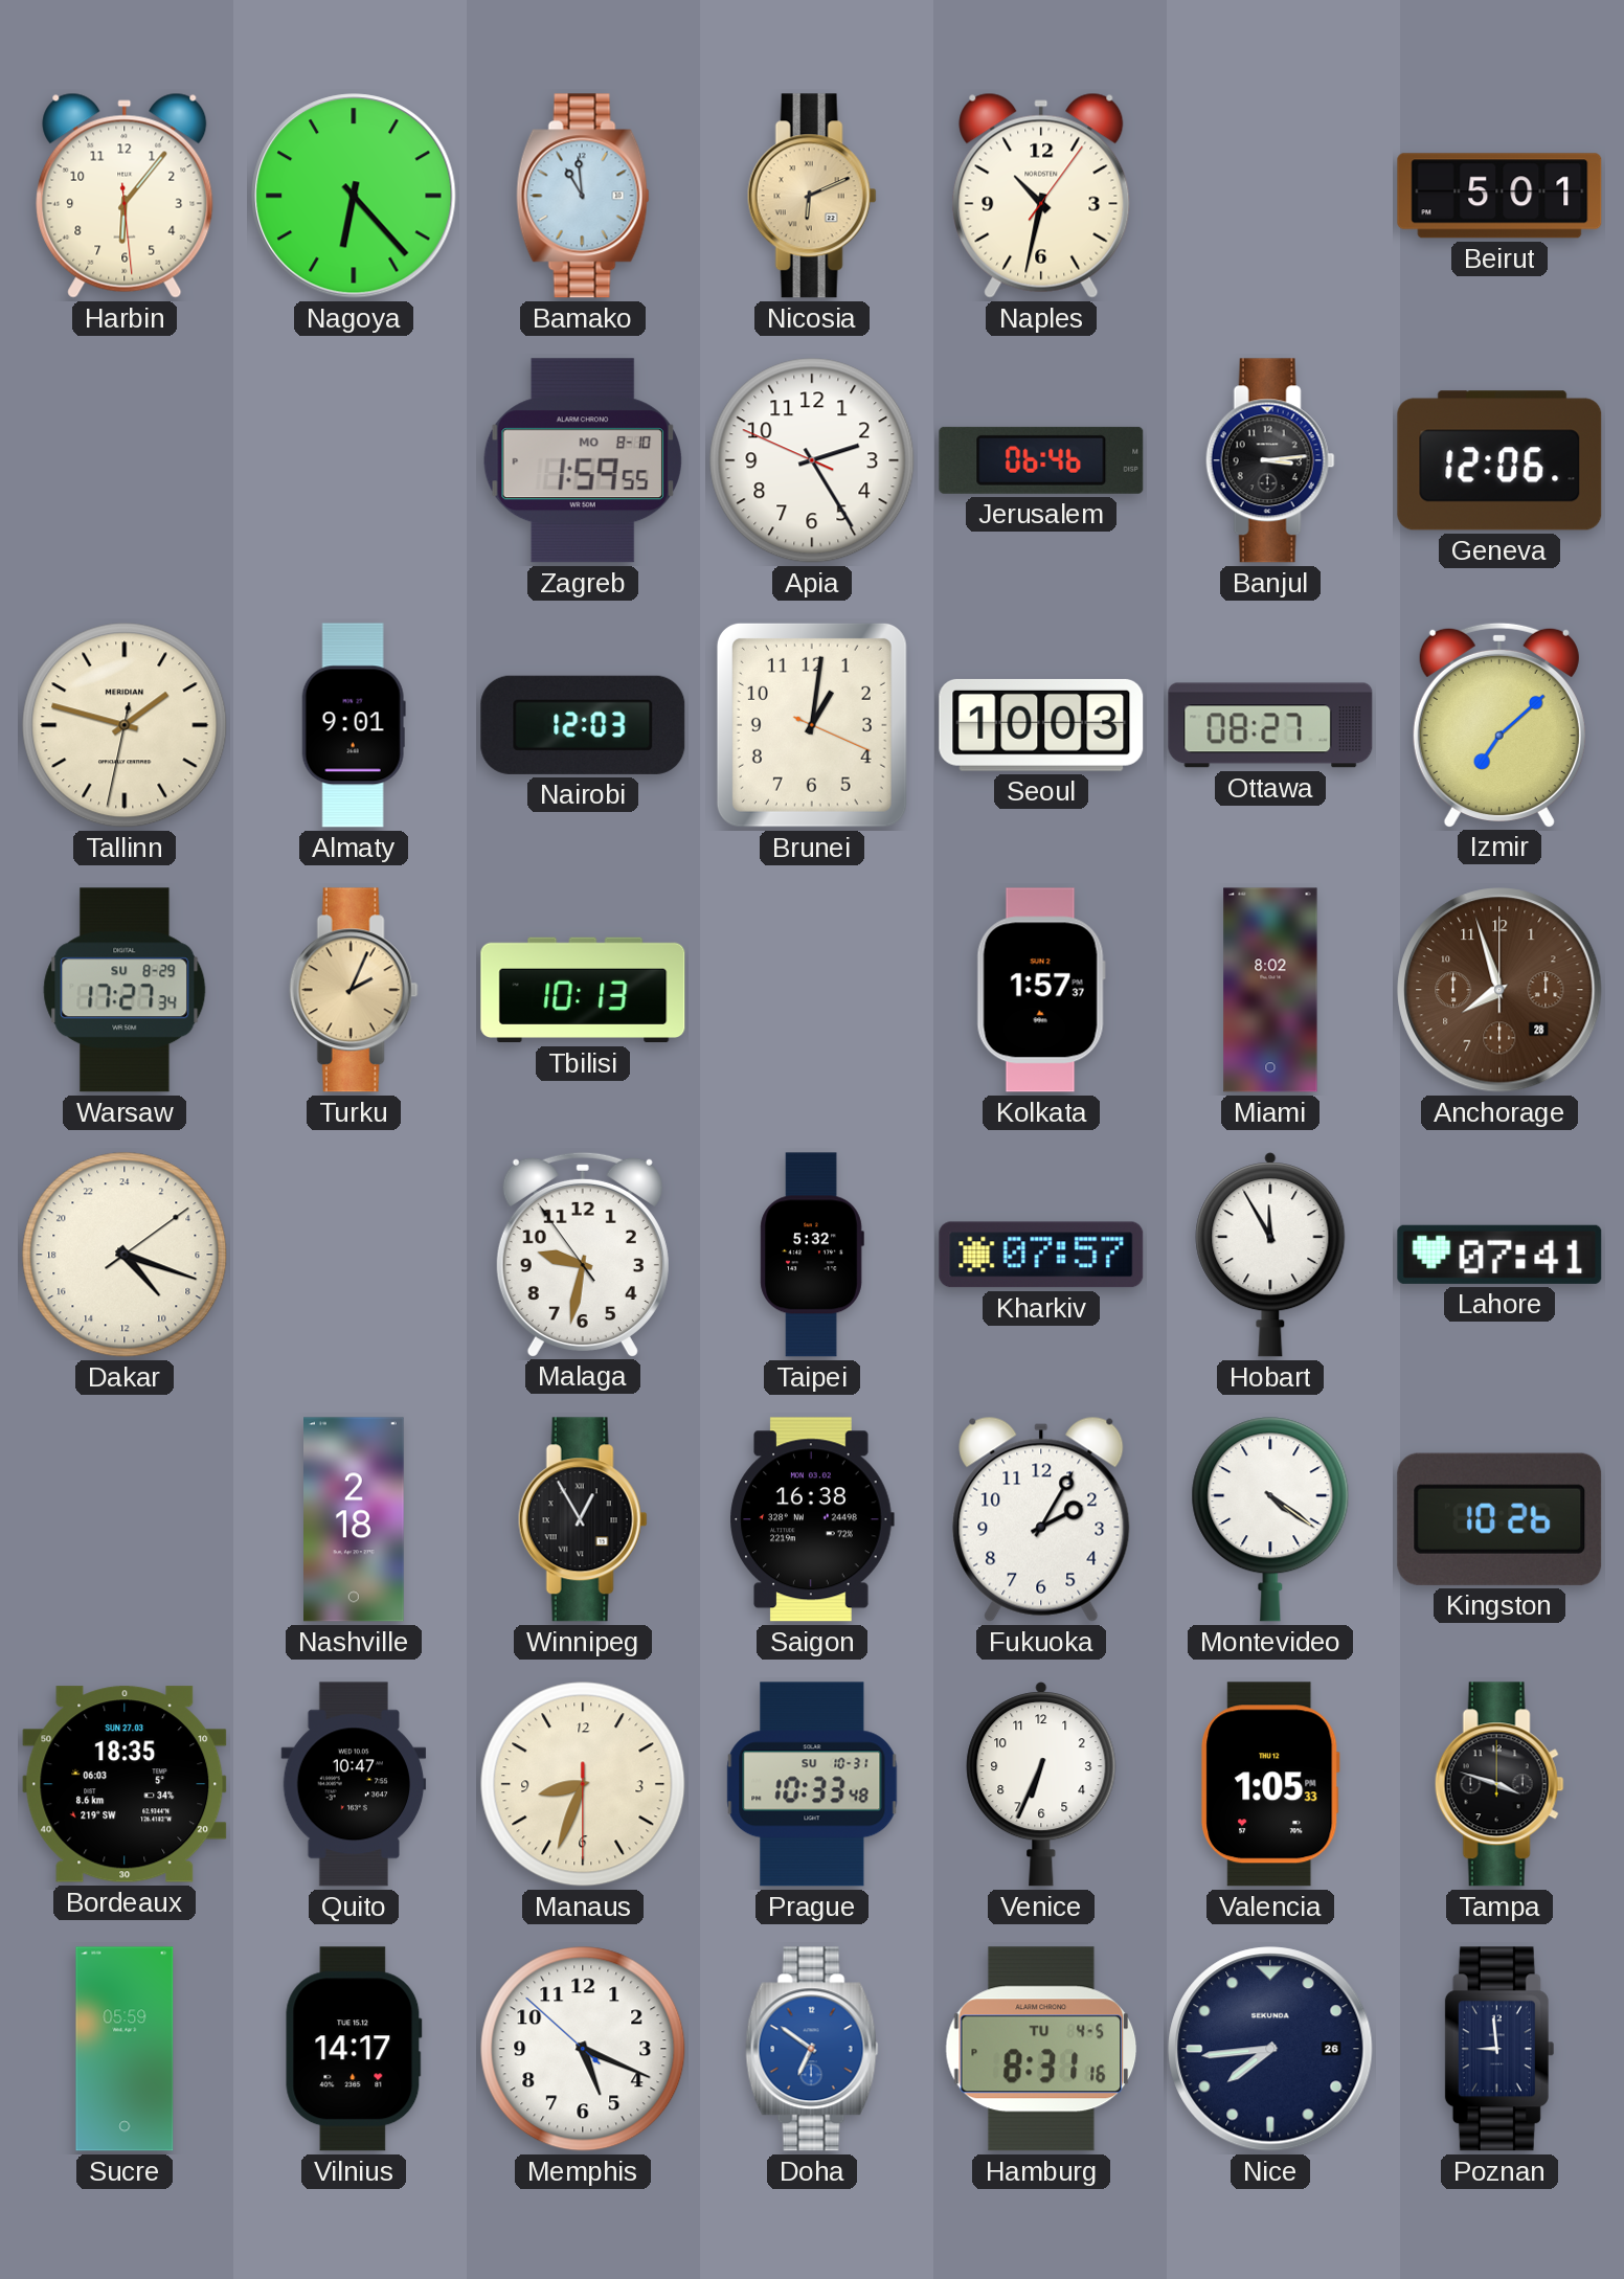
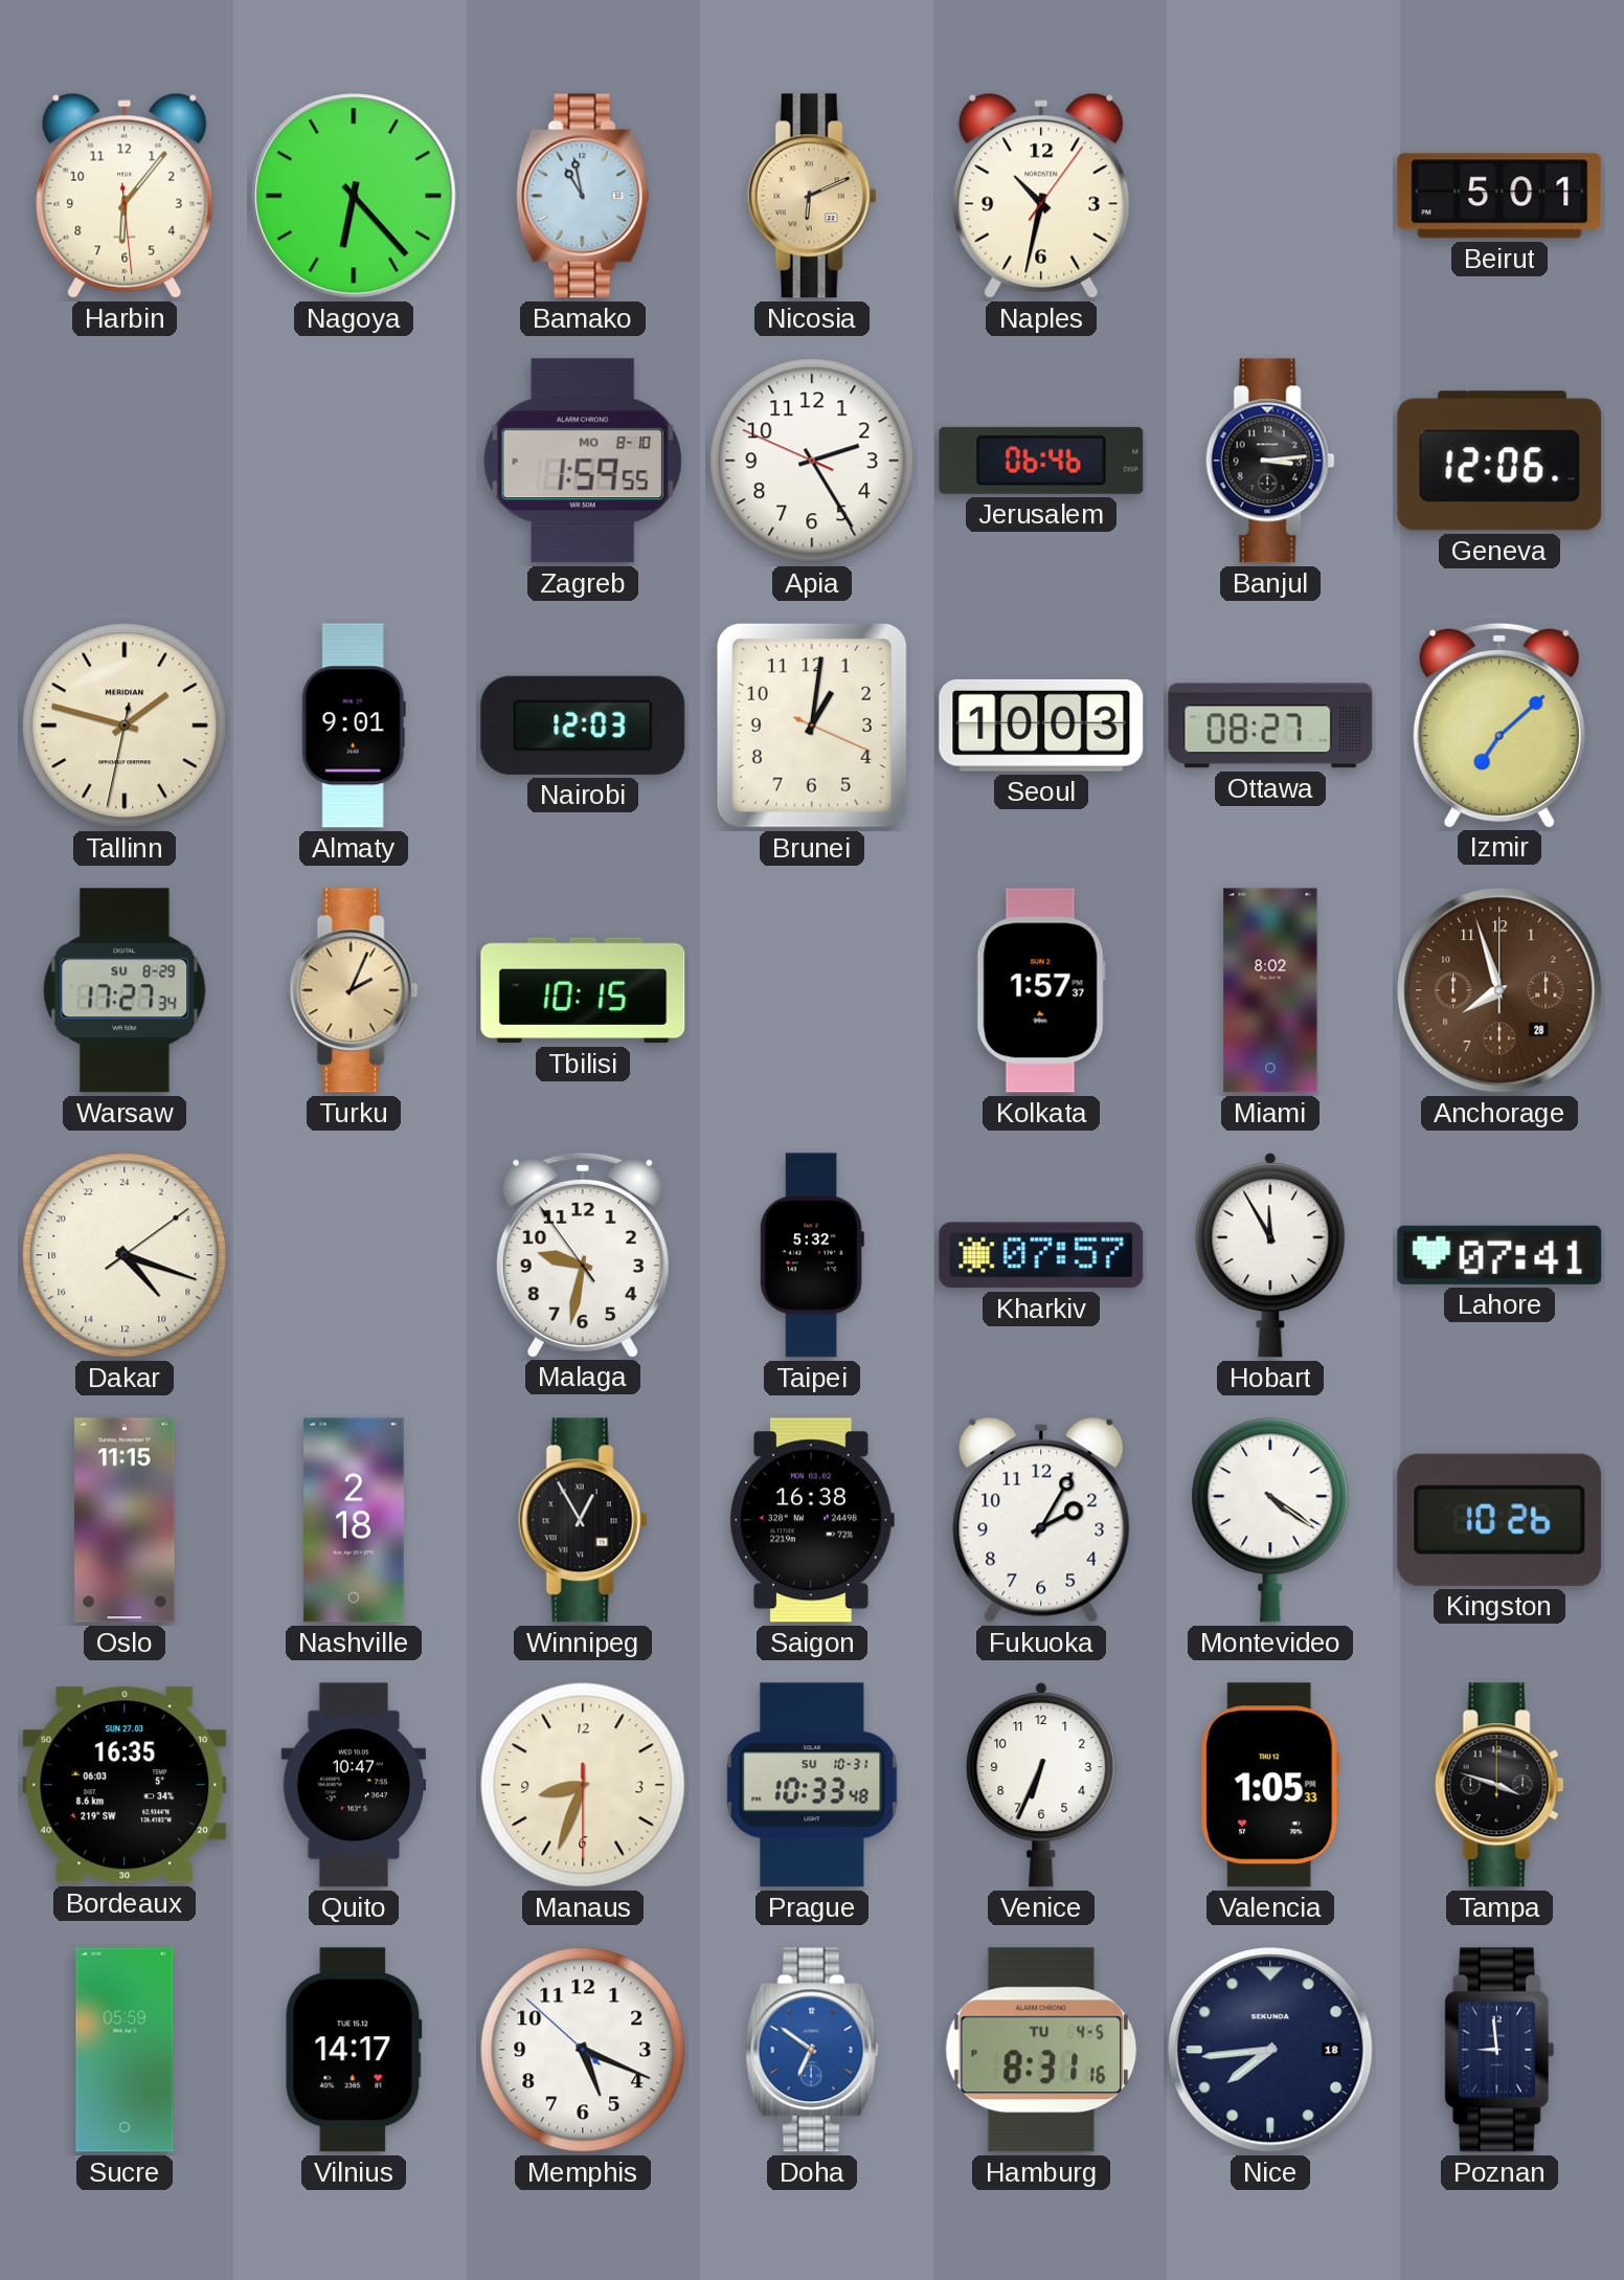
Bamako: 10:59 -> 10:58
Tbilisi: 10:13 -> 10:15
Oslo: none -> 11:15
Bordeaux: 18:35 -> 16:35
Nice date: 26 -> 18
